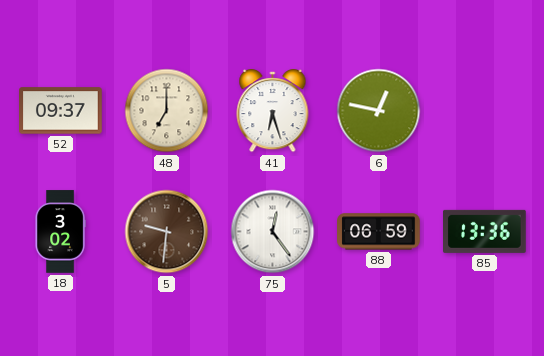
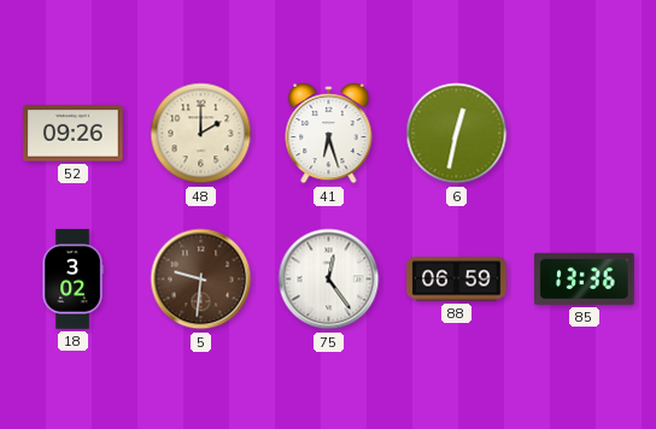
52: 09:37 -> 09:26
48: 7:00 -> 2:00
6: 12:47 -> 12:32
